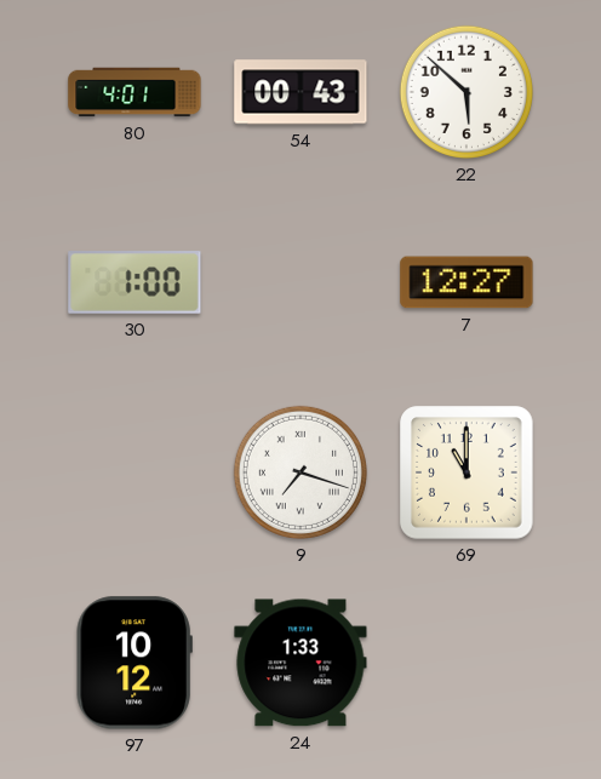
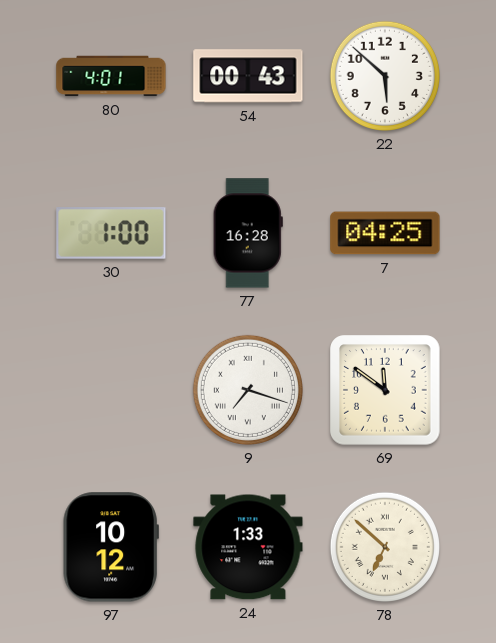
77: none -> 16:28
7: 12:27 -> 04:25
69: 11:00 -> 11:51
78: none -> 6:52
